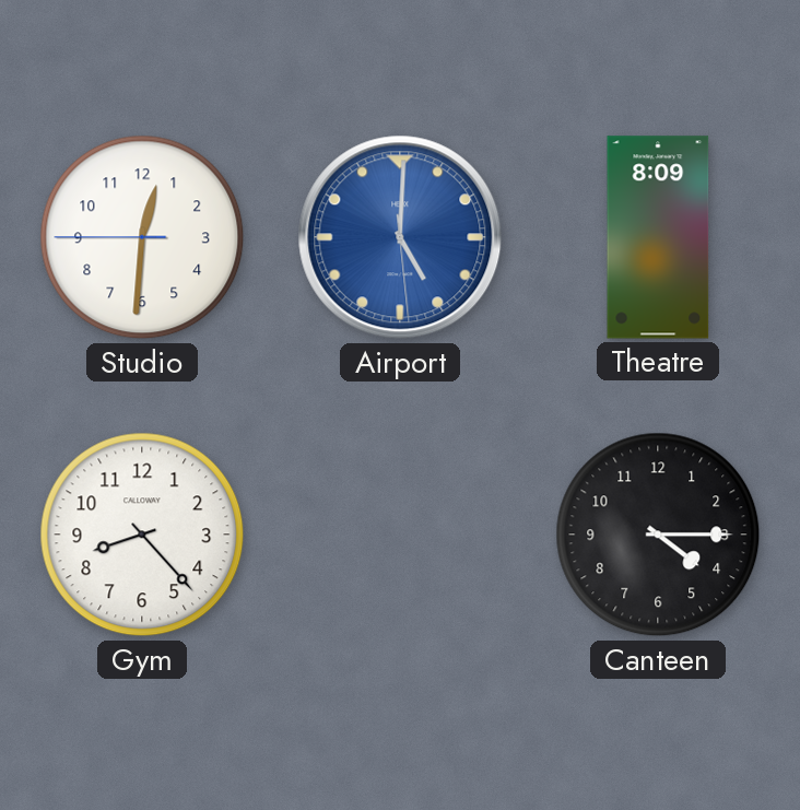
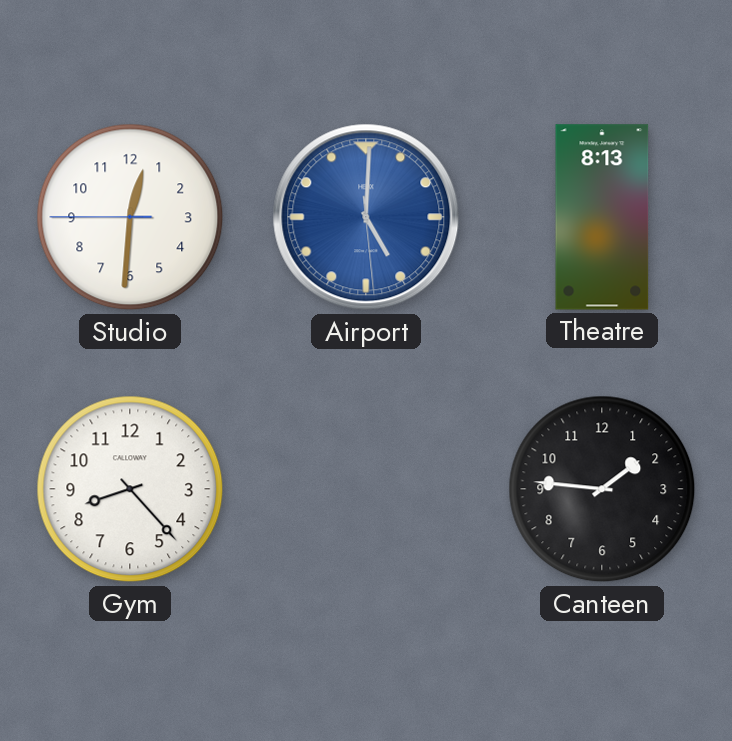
Theatre: 8:09 -> 8:13
Canteen: 4:15 -> 1:46
